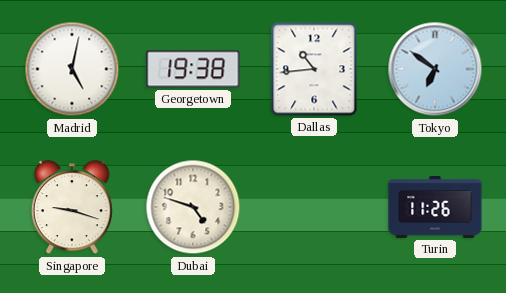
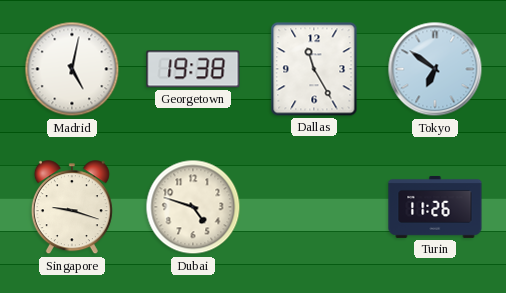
Dallas: 10:44 -> 11:25
